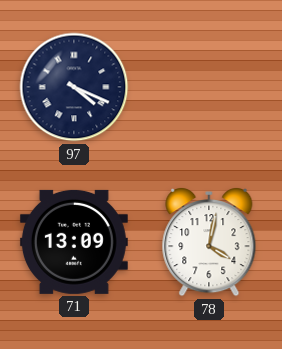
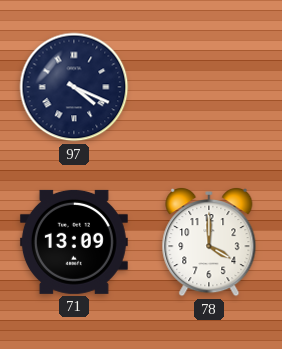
78: 4:02 -> 4:00
